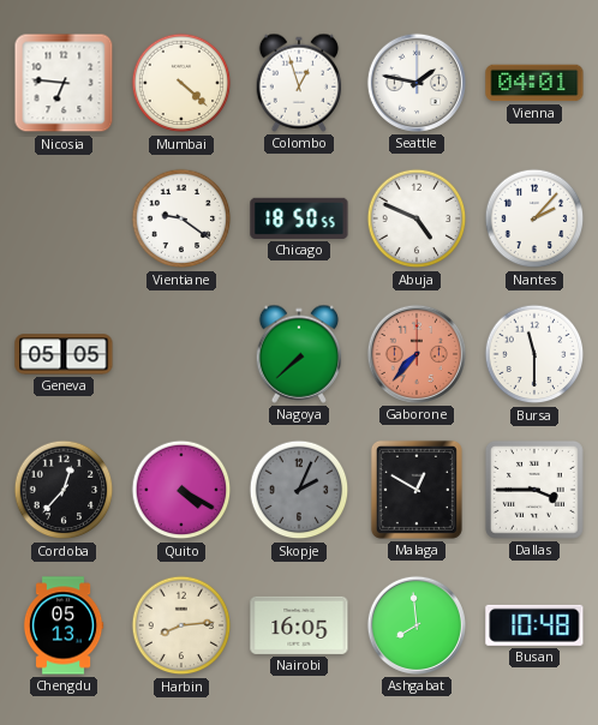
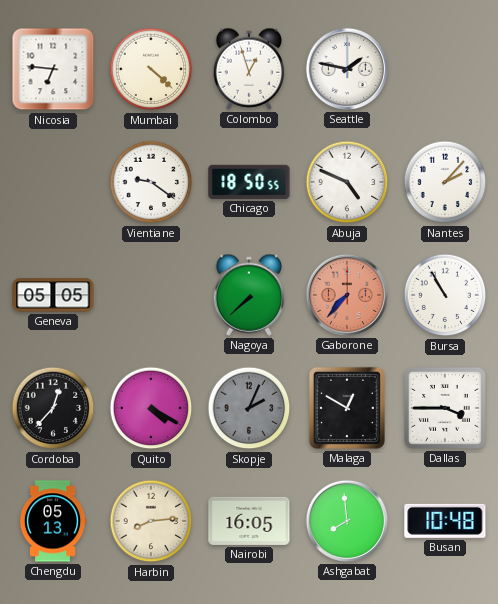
Vienna: 04:01 -> none
Bursa: 11:30 -> 10:55
